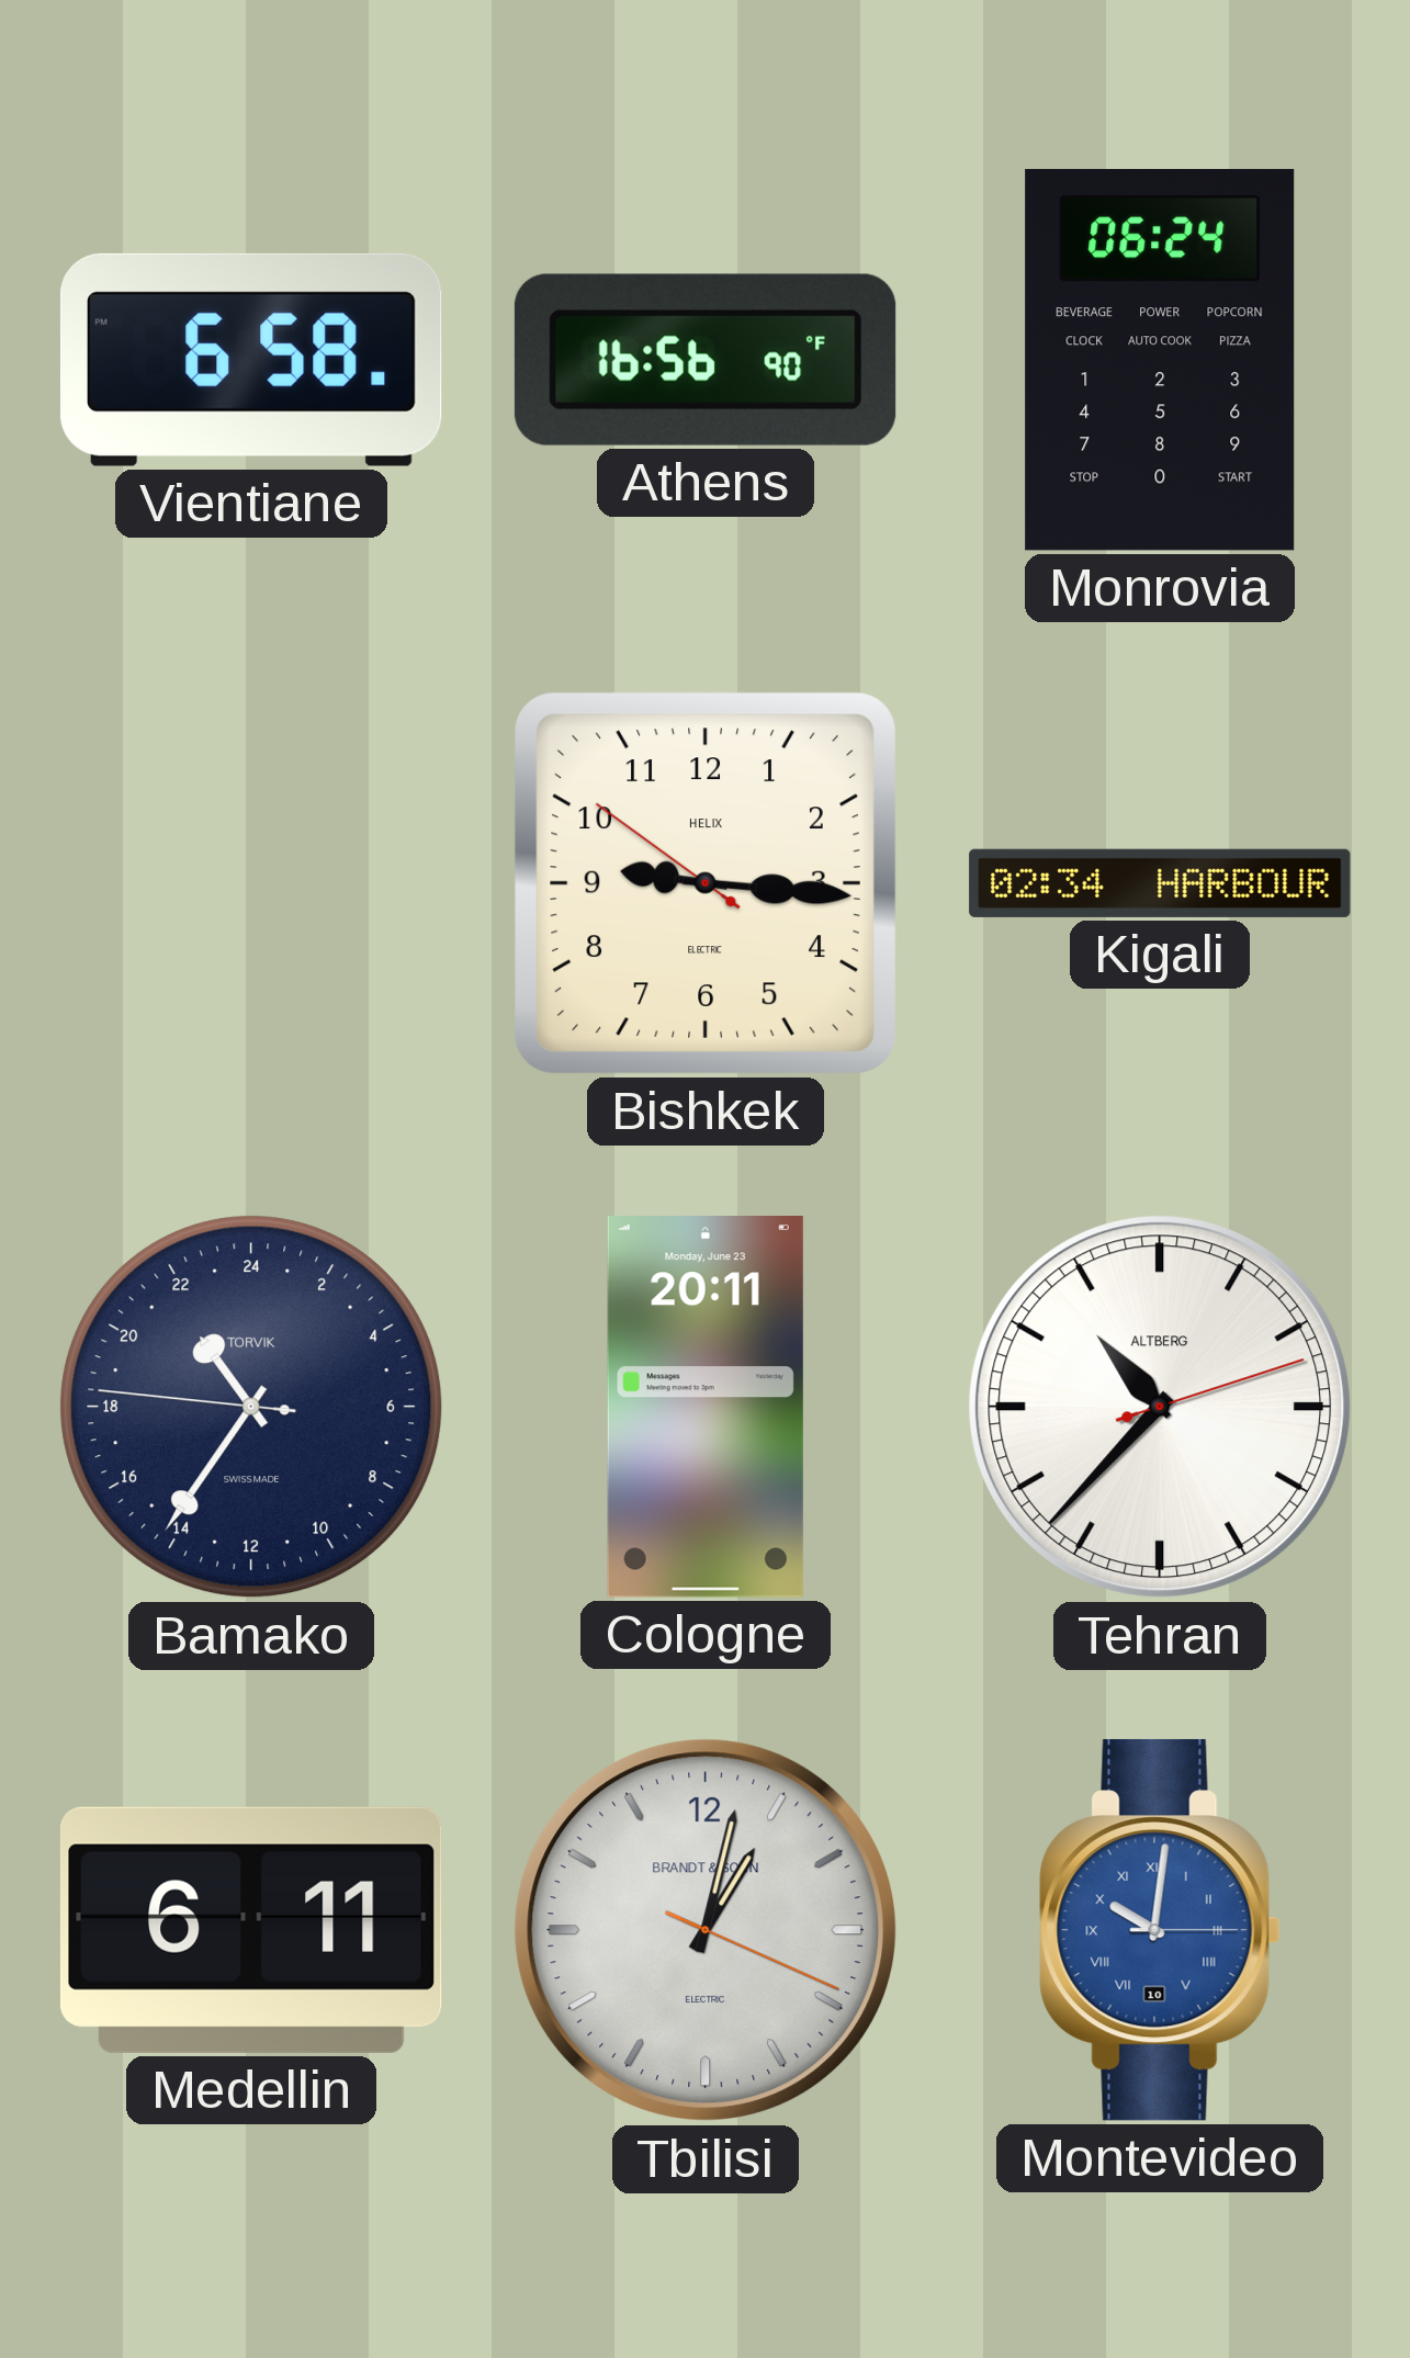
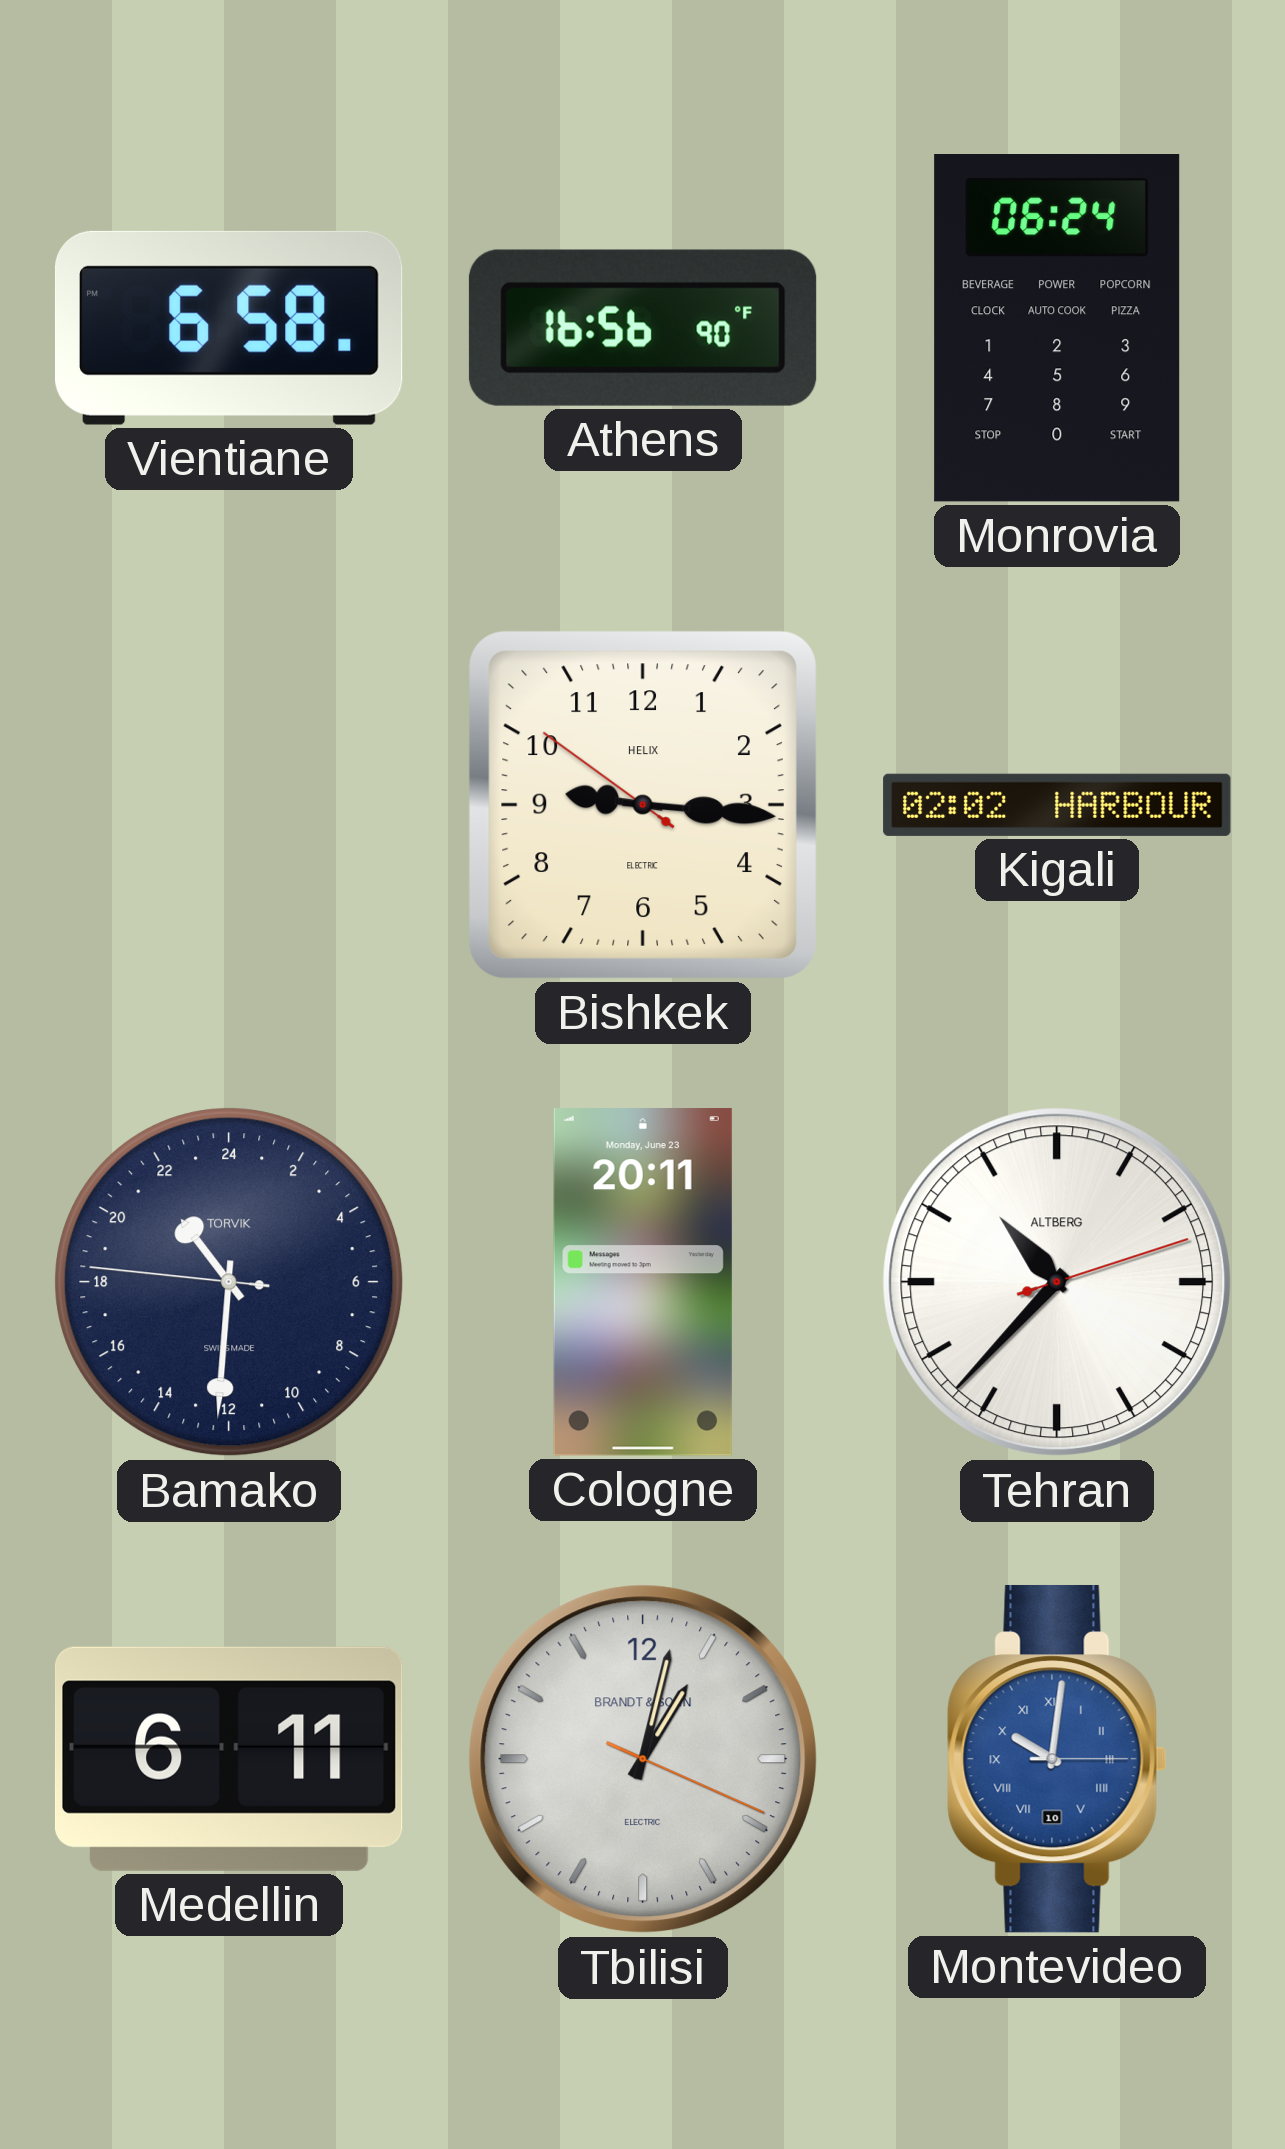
Kigali: 02:34 -> 02:02
Bamako: 21:35 -> 21:30
